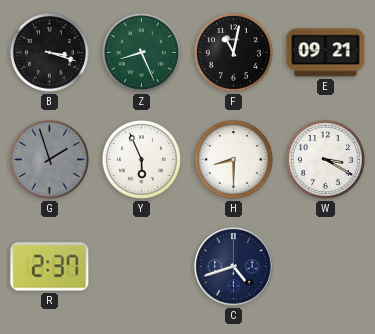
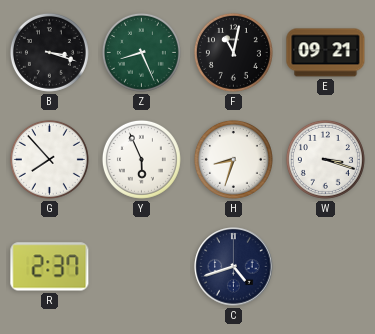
G: 1:57 -> 7:53
G dial: grey -> white
H: 8:30 -> 8:33
W: 3:20 -> 3:18
